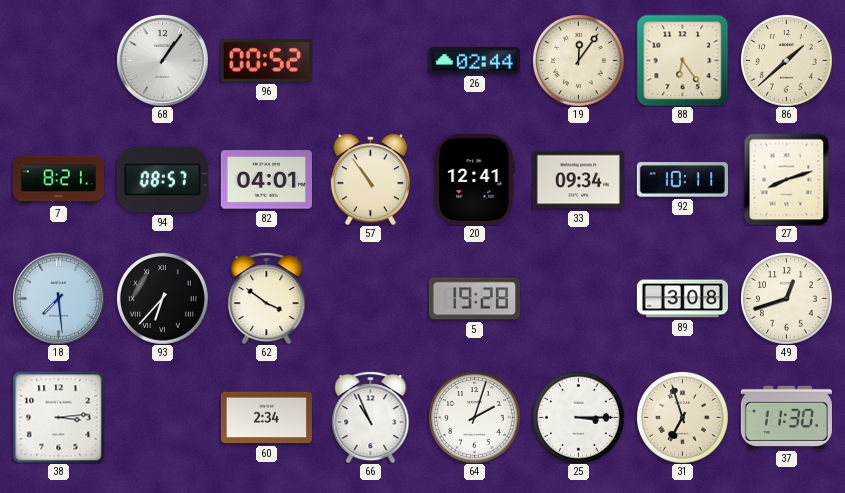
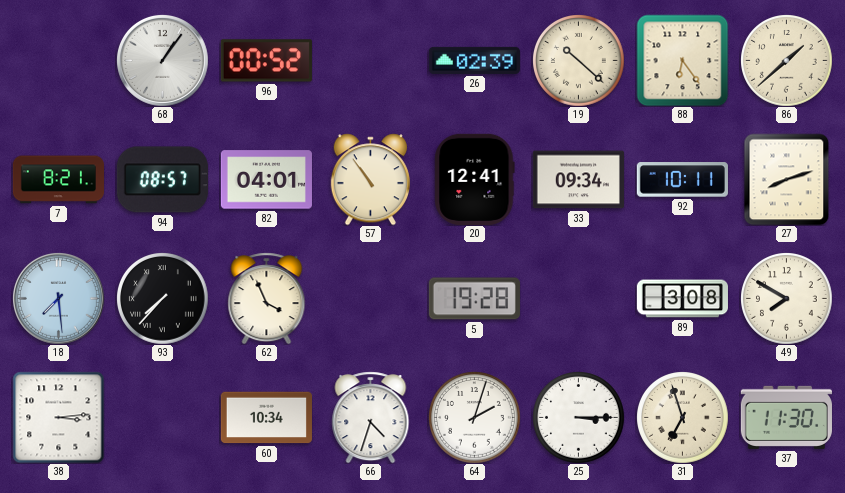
26: 02:44 -> 02:39
19: 12:06 -> 10:22
93: 6:37 -> 7:37
62: 3:51 -> 3:56
49: 12:42 -> 7:50
60: 2:34 -> 10:34
66: 10:56 -> 4:33
